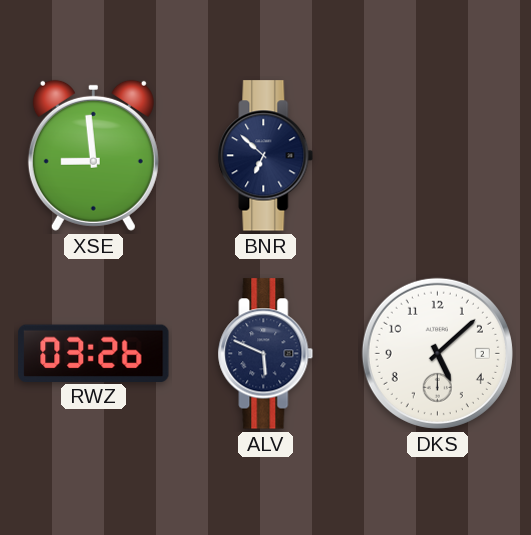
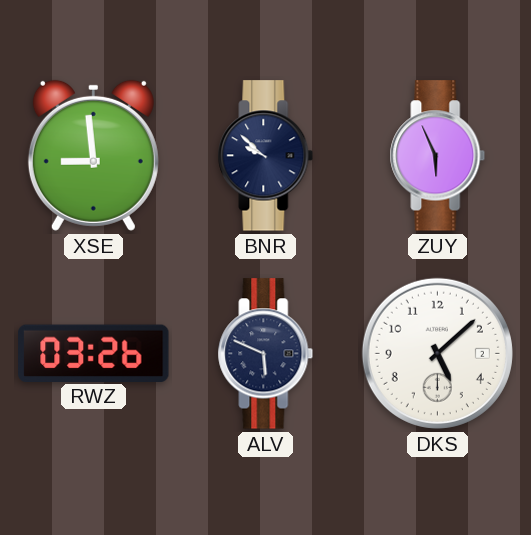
BNR: 6:52 -> 9:52
ZUY: none -> 5:56
